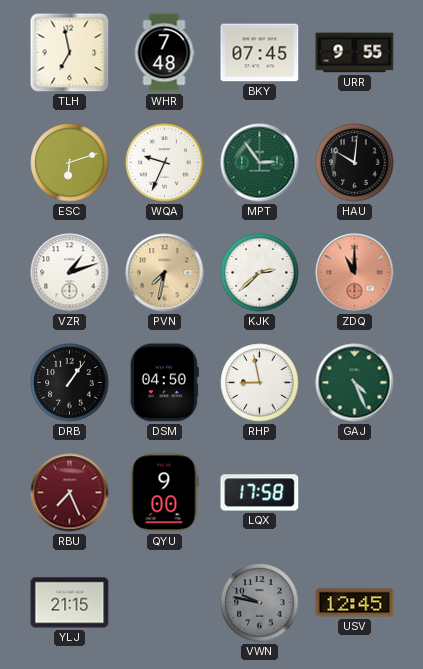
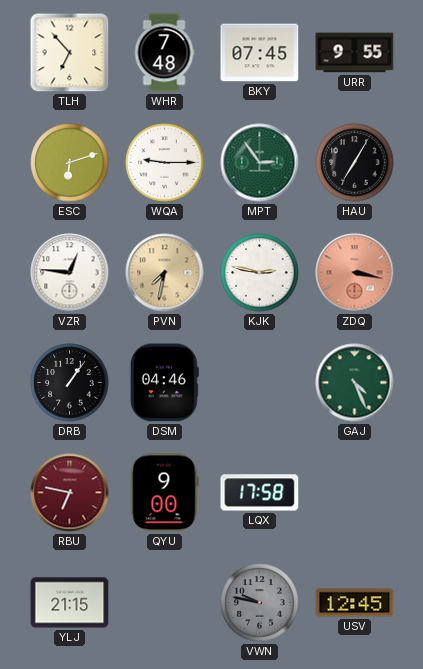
TLH: 6:58 -> 6:53
WQA: 9:34 -> 9:15
HAU: 10:01 -> 7:05
VZR: 1:12 -> 12:46
KJK: 2:38 -> 2:47
ZDQ: 11:00 -> 3:17
DSM: 04:50 -> 04:46
RHP: 8:58 -> none
RBU: 7:26 -> 6:47
